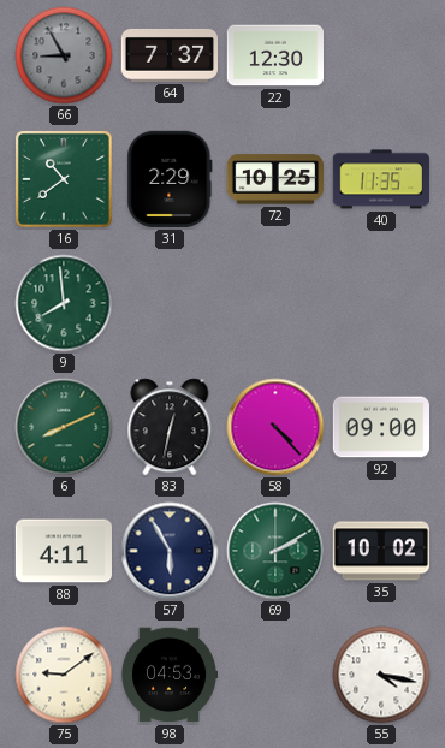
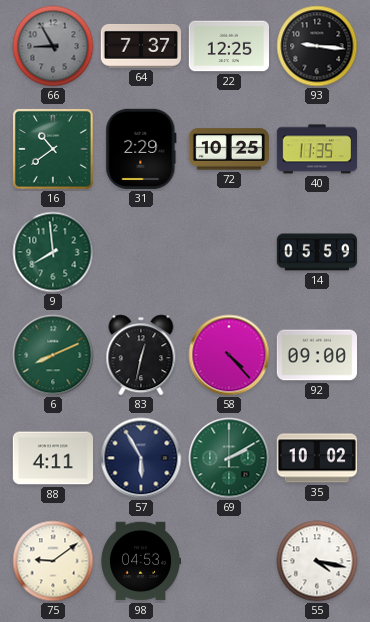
22: 12:30 -> 12:25
93: none -> 9:16
14: none -> 05:59
